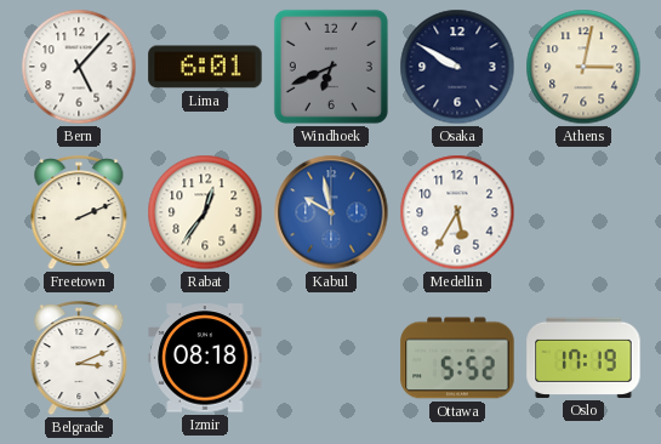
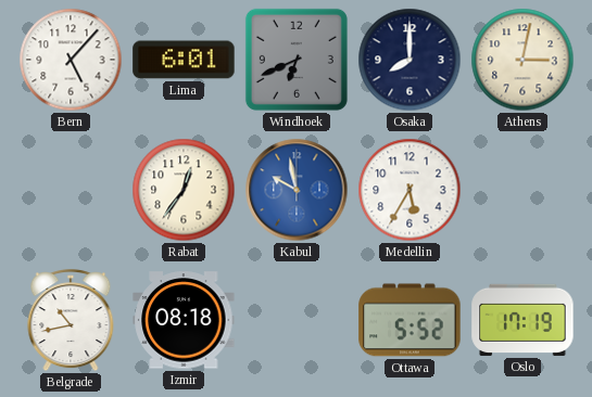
Osaka: 9:50 -> 8:00
Freetown: 2:11 -> none
Belgrade: 3:11 -> 10:43
